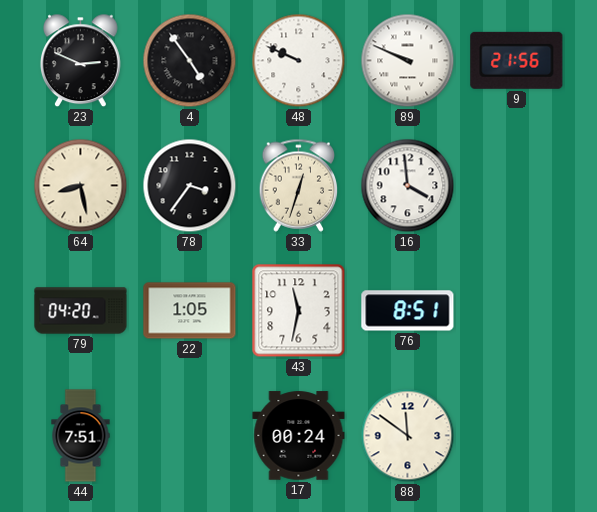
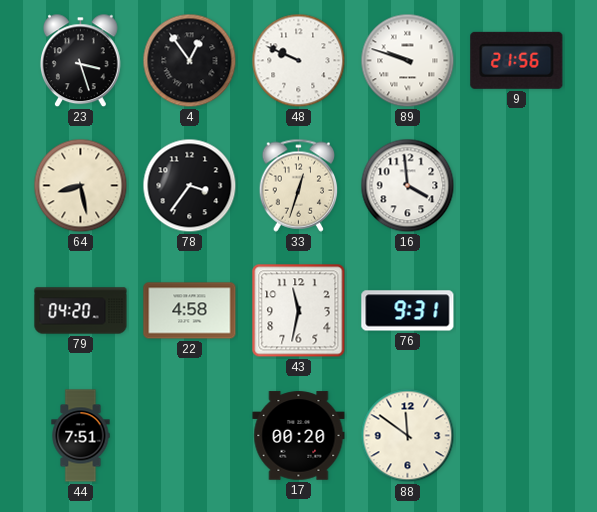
23: 2:49 -> 3:27
4: 4:54 -> 12:54
89: 9:49 -> 9:48
22: 1:05 -> 4:58
76: 8:51 -> 9:31
17: 00:24 -> 00:20
